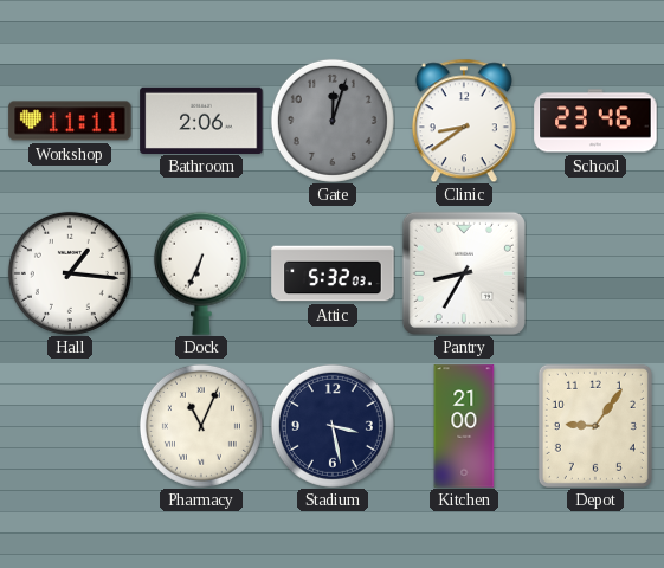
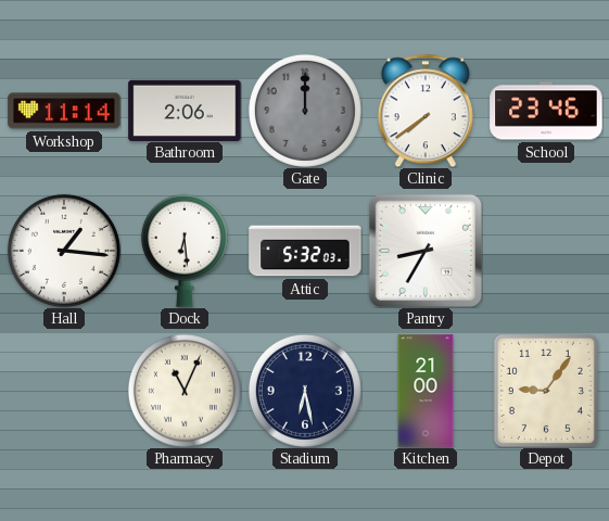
Workshop: 11:11 -> 11:14
Gate: 12:03 -> 12:00
Clinic: 8:39 -> 7:39
Dock: 6:34 -> 6:29
Stadium: 3:28 -> 6:28
